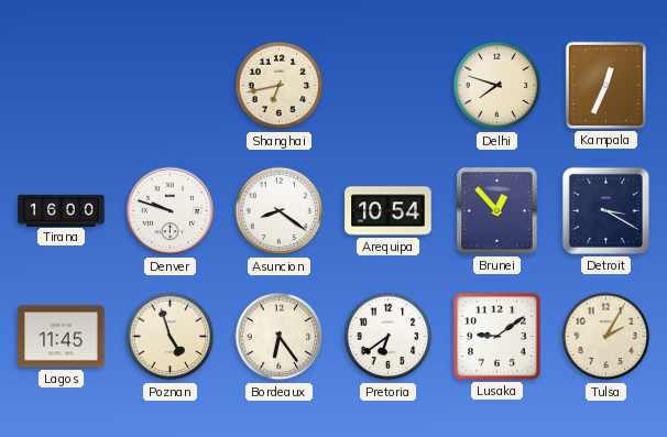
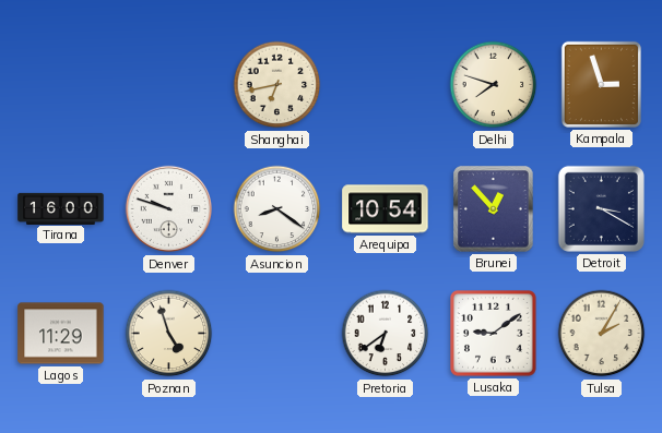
Kampala: 12:34 -> 2:57
Lagos: 11:45 -> 11:29
Bordeaux: 6:24 -> none
